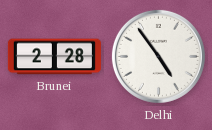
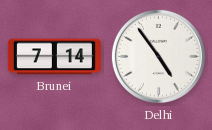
Brunei: 2:28 -> 7:14
